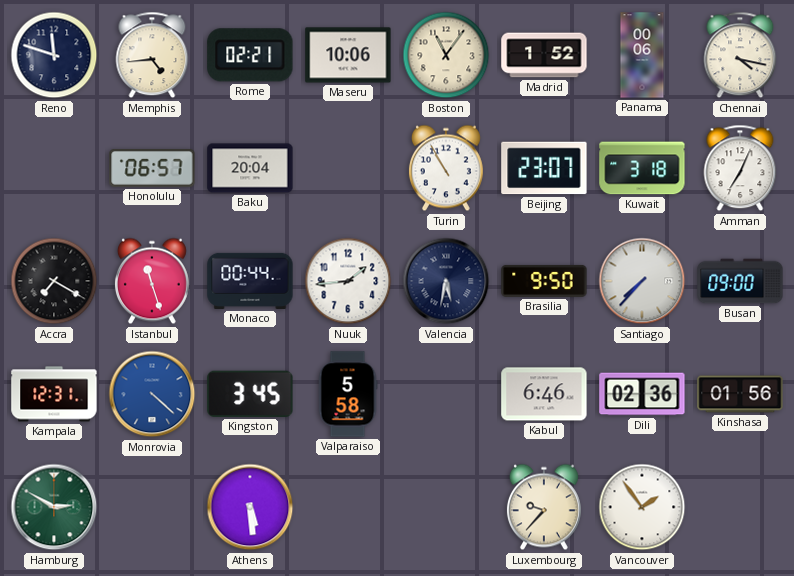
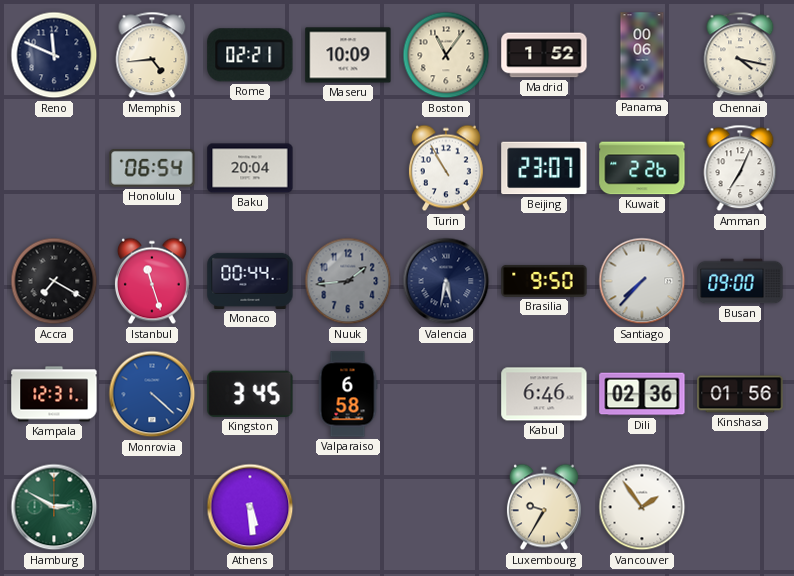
Reno: 11:48 -> 11:49
Maseru: 10:06 -> 10:09
Honolulu: 06:57 -> 06:54
Kuwait: 3:18 -> 2:26
Nuuk dial: white -> grey
Valparaiso: 5:58 -> 6:58
Luxembourg: 9:37 -> 9:35
